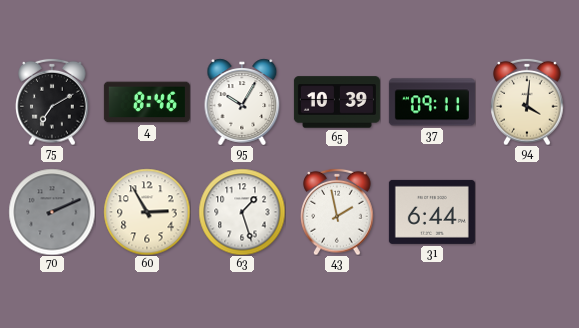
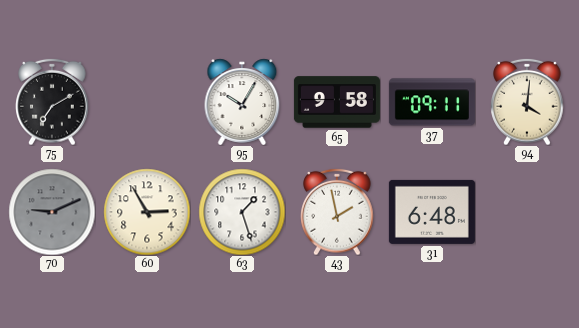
4: 8:46 -> none
65: 10:39 -> 9:58
70: 2:11 -> 9:11
31: 6:44 -> 6:48
